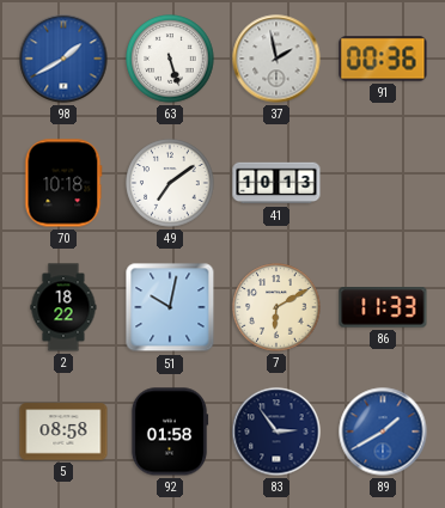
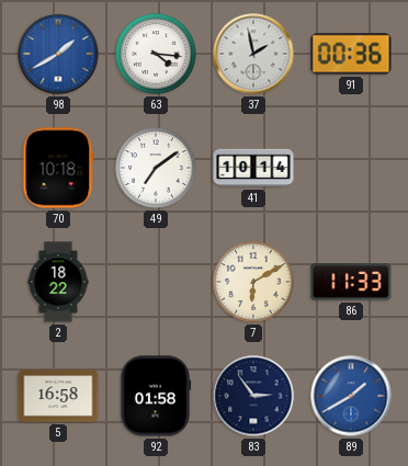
63: 5:27 -> 4:16
41: 10:13 -> 10:14
51: 10:02 -> none
5: 08:58 -> 16:58
